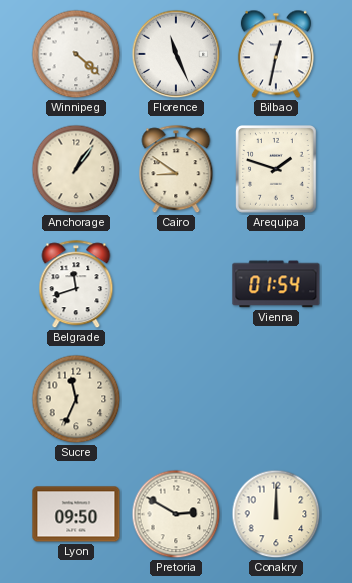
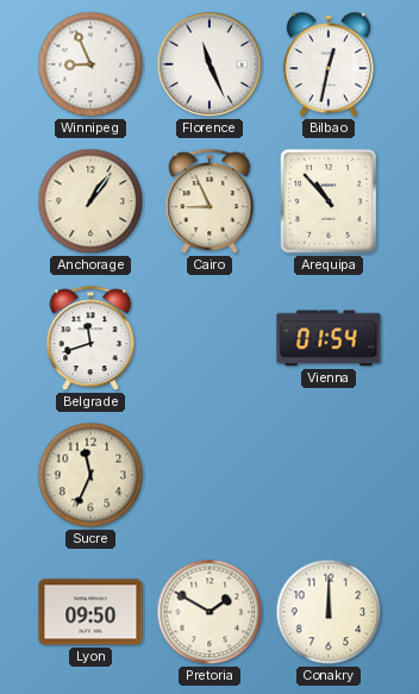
Winnipeg: 4:22 -> 8:56
Cairo: 8:51 -> 8:56
Arequipa: 1:48 -> 10:53
Pretoria: 2:50 -> 1:50
